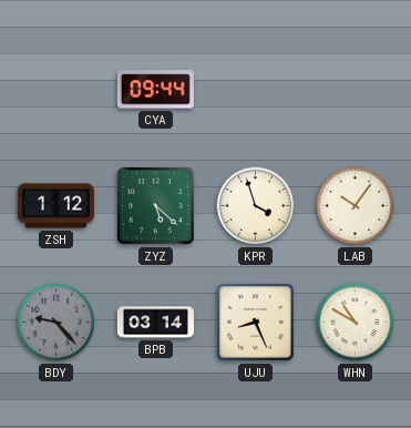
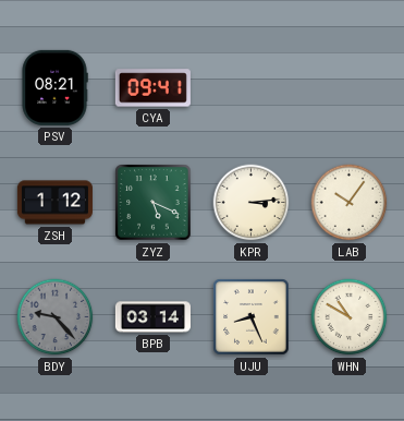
PSV: none -> 08:21
CYA: 09:44 -> 09:41
ZYZ: 5:22 -> 5:19
KPR: 3:57 -> 3:14
